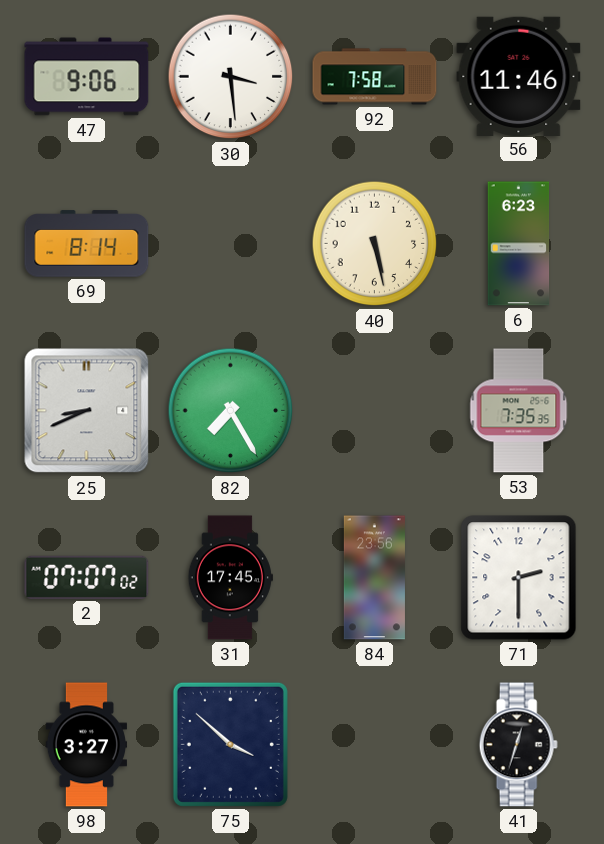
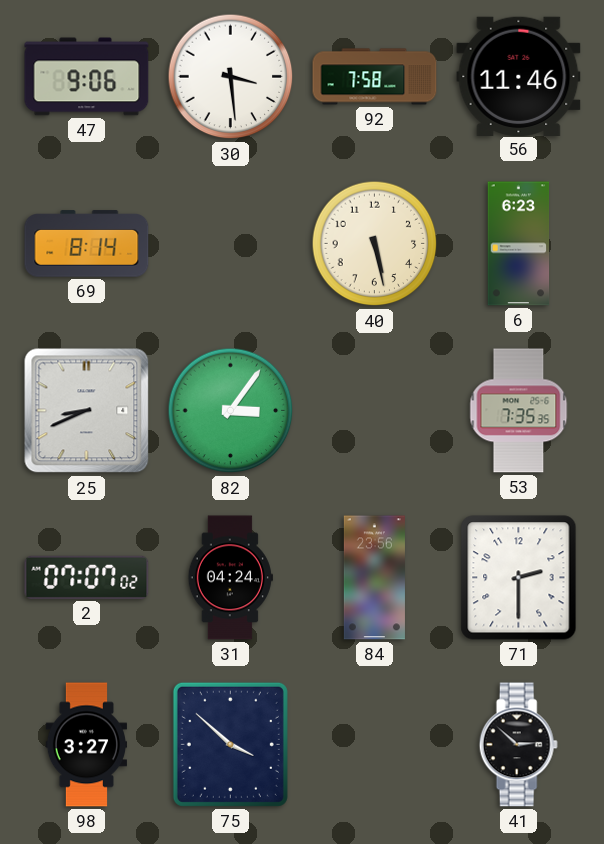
82: 7:25 -> 3:06
31: 17:45 -> 04:24
41: 12:33 -> 2:52
